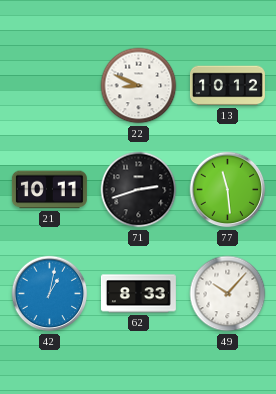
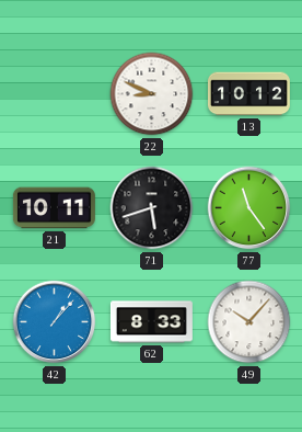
71: 2:42 -> 5:42
77: 11:29 -> 11:24
42: 1:02 -> 1:07
